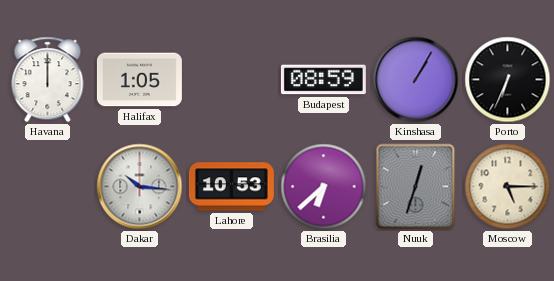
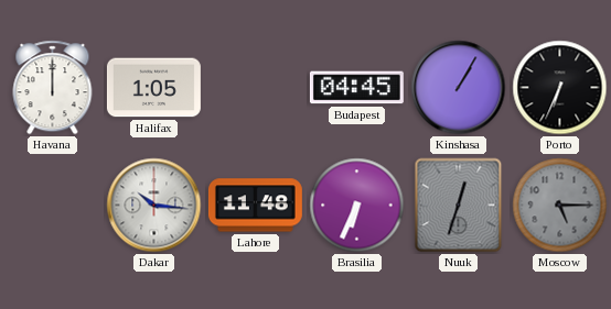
Budapest: 08:59 -> 04:45
Lahore: 10:53 -> 11:48
Brasilia: 6:38 -> 6:34
Moscow dial: cream -> grey
